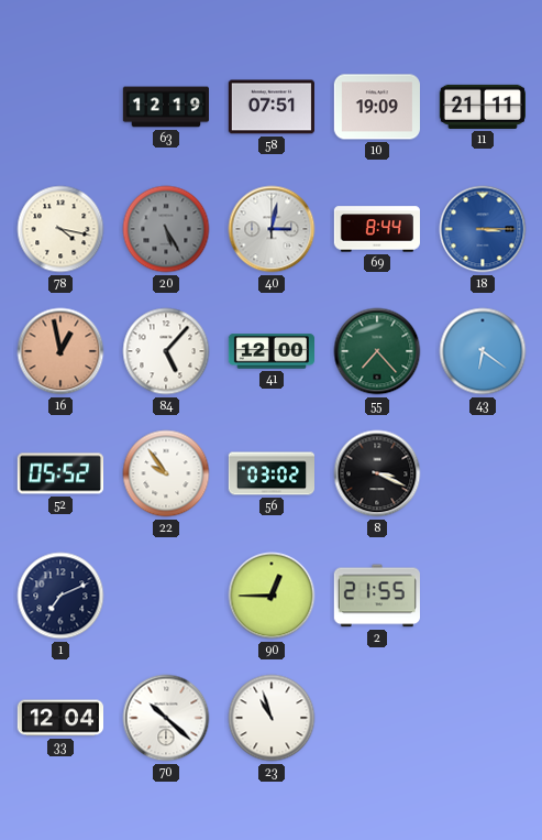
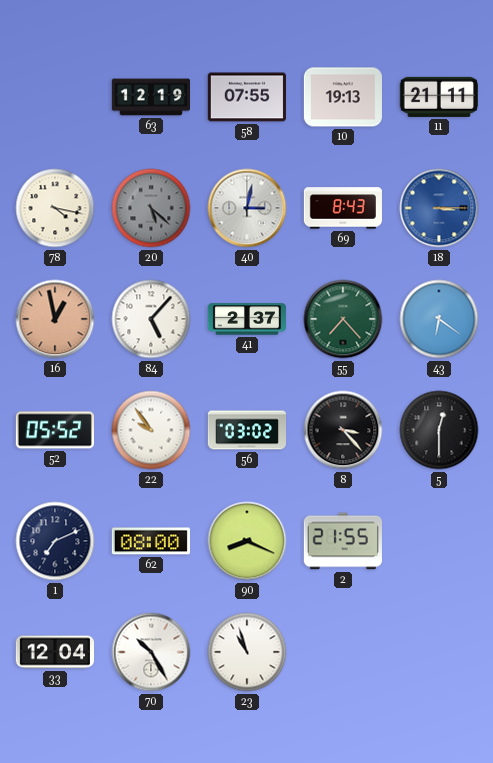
58: 07:51 -> 07:55
10: 19:09 -> 19:13
20: 5:25 -> 5:22
69: 8:44 -> 8:43
41: 12:00 -> 2:37
8: 3:19 -> 3:23
5: none -> 12:30
62: none -> 08:00
90: 12:45 -> 8:19
70: 10:22 -> 10:25
